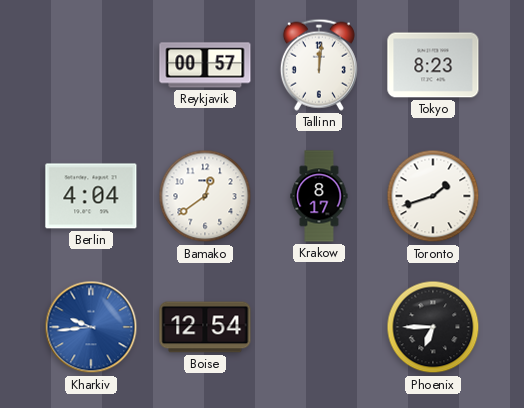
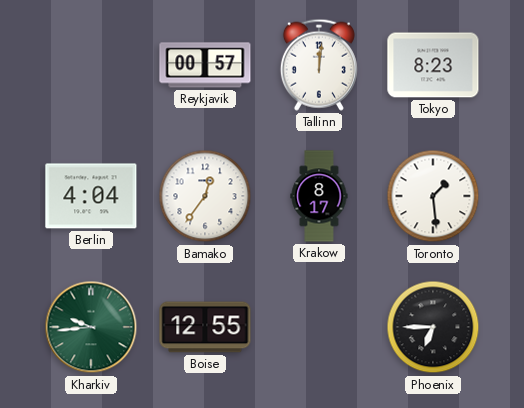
Bamako: 12:39 -> 12:36
Toronto: 1:42 -> 1:29
Kharkiv dial: blue -> green
Boise: 12:54 -> 12:55
